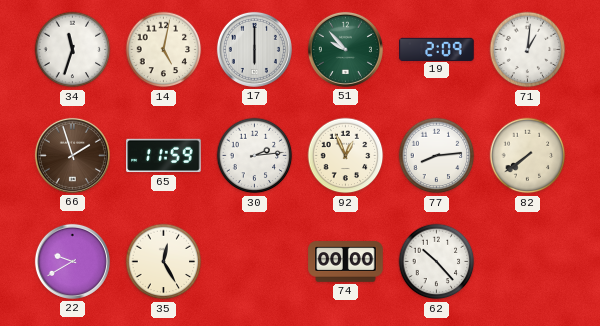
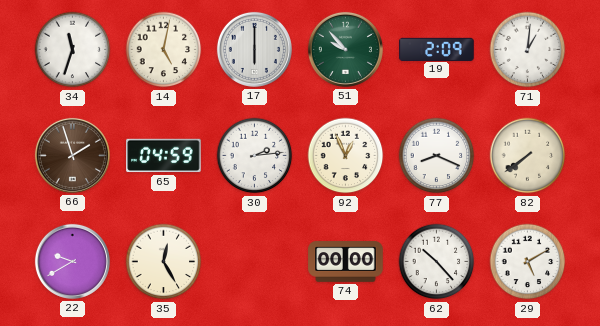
65: 11:59 -> 04:59
77: 8:14 -> 8:19
29: none -> 5:10
